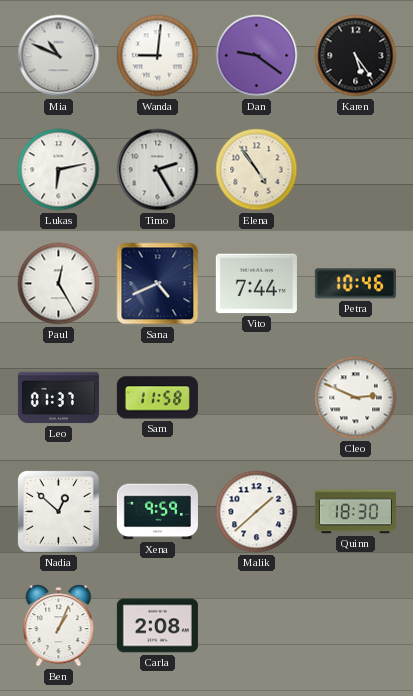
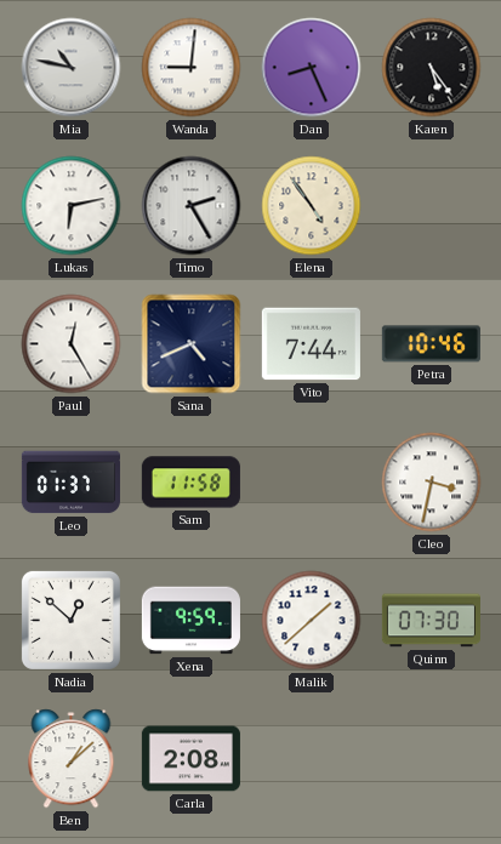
Mia: 10:49 -> 10:47
Dan: 9:21 -> 8:26
Cleo: 2:49 -> 3:32
Quinn: 18:30 -> 07:30
Ben: 1:04 -> 1:08
